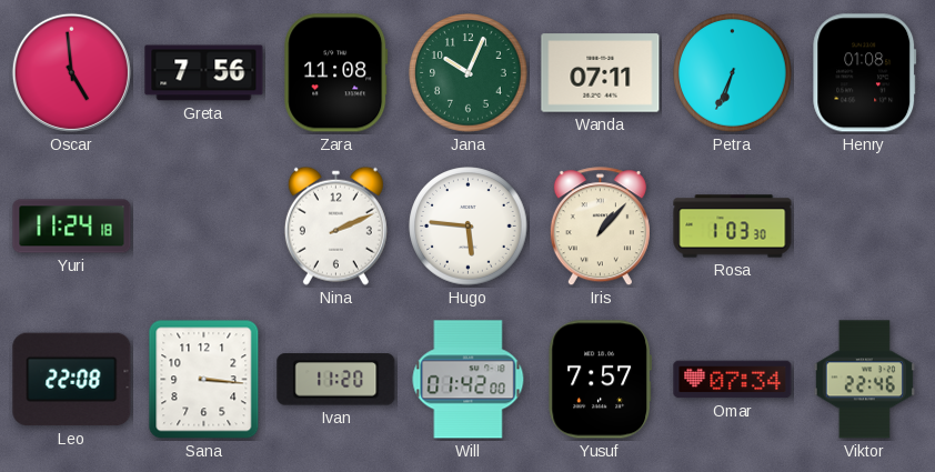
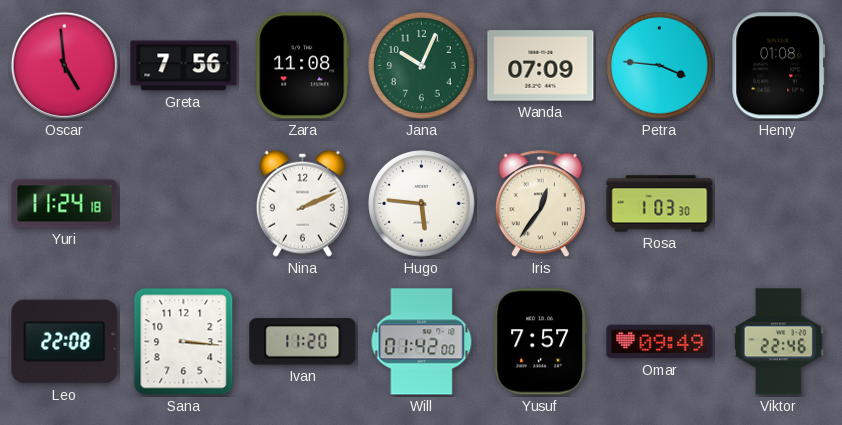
Wanda: 07:11 -> 07:09
Petra: 6:34 -> 3:46
Iris: 1:07 -> 12:36
Omar: 07:34 -> 09:49
